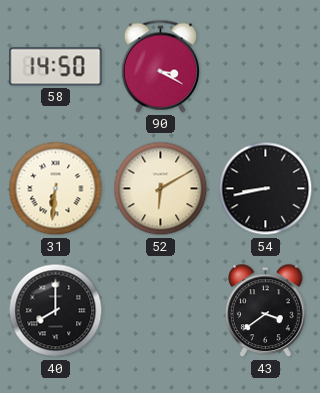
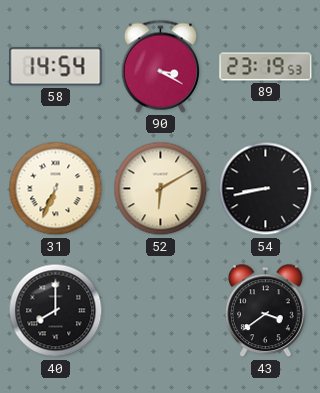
58: 14:50 -> 14:54
89: none -> 23:19
31: 6:31 -> 6:34
